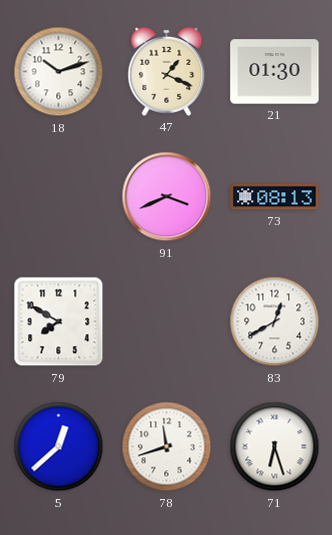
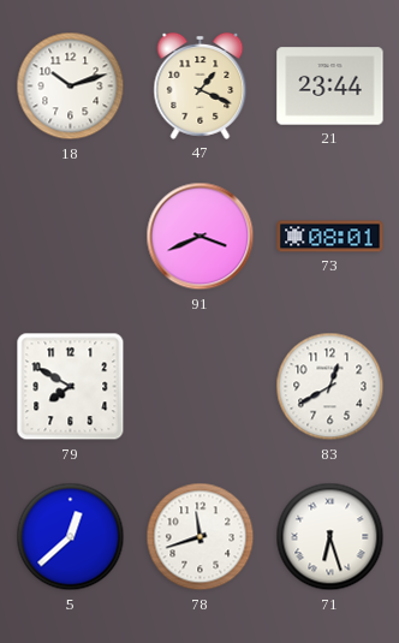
21: 01:30 -> 23:44
73: 08:13 -> 08:01
